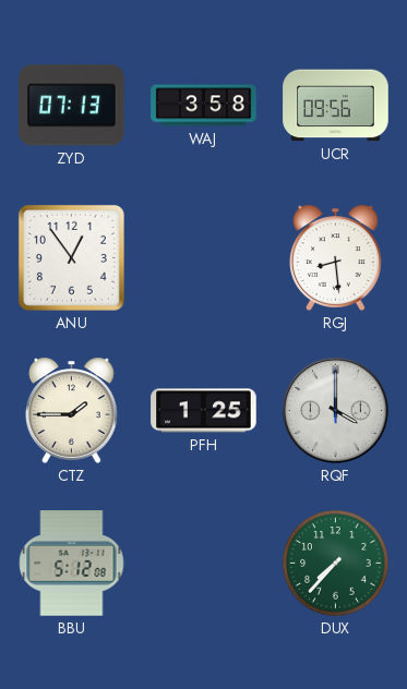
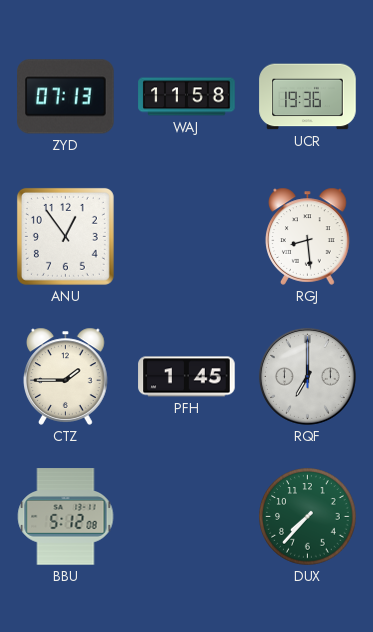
WAJ: 3:58 -> 11:58
UCR: 09:56 -> 19:36
PFH: 1:25 -> 1:45
RQF: 4:00 -> 7:00
